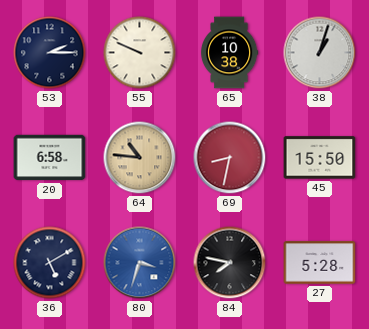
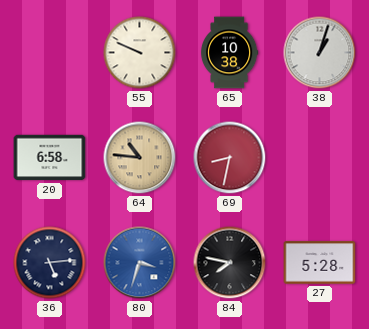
53: 2:15 -> none
45: 15:50 -> none
36: 5:10 -> 5:14
